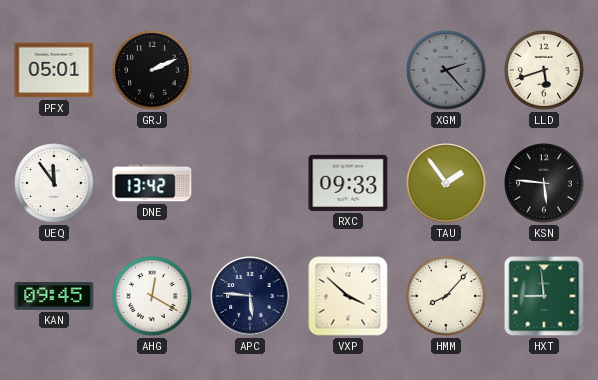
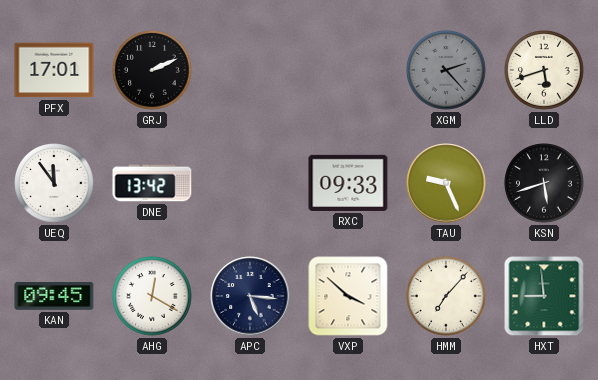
PFX: 05:01 -> 17:01
TAU: 1:54 -> 9:26
KSN: 5:46 -> 5:42
APC: 5:46 -> 5:16
HMM: 8:07 -> 7:07
